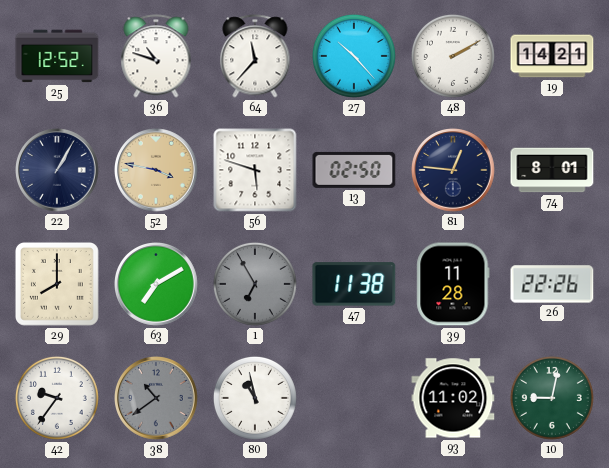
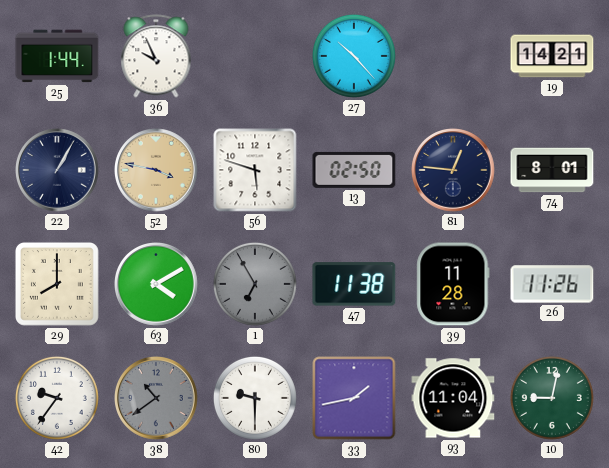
25: 12:52 -> 1:44
36: 10:48 -> 9:56
64: 11:37 -> none
48: 2:10 -> none
63: 7:10 -> 4:10
26: 22:26 -> 11:26
80: 10:58 -> 9:30
33: none -> 1:43
93: 11:02 -> 11:04
